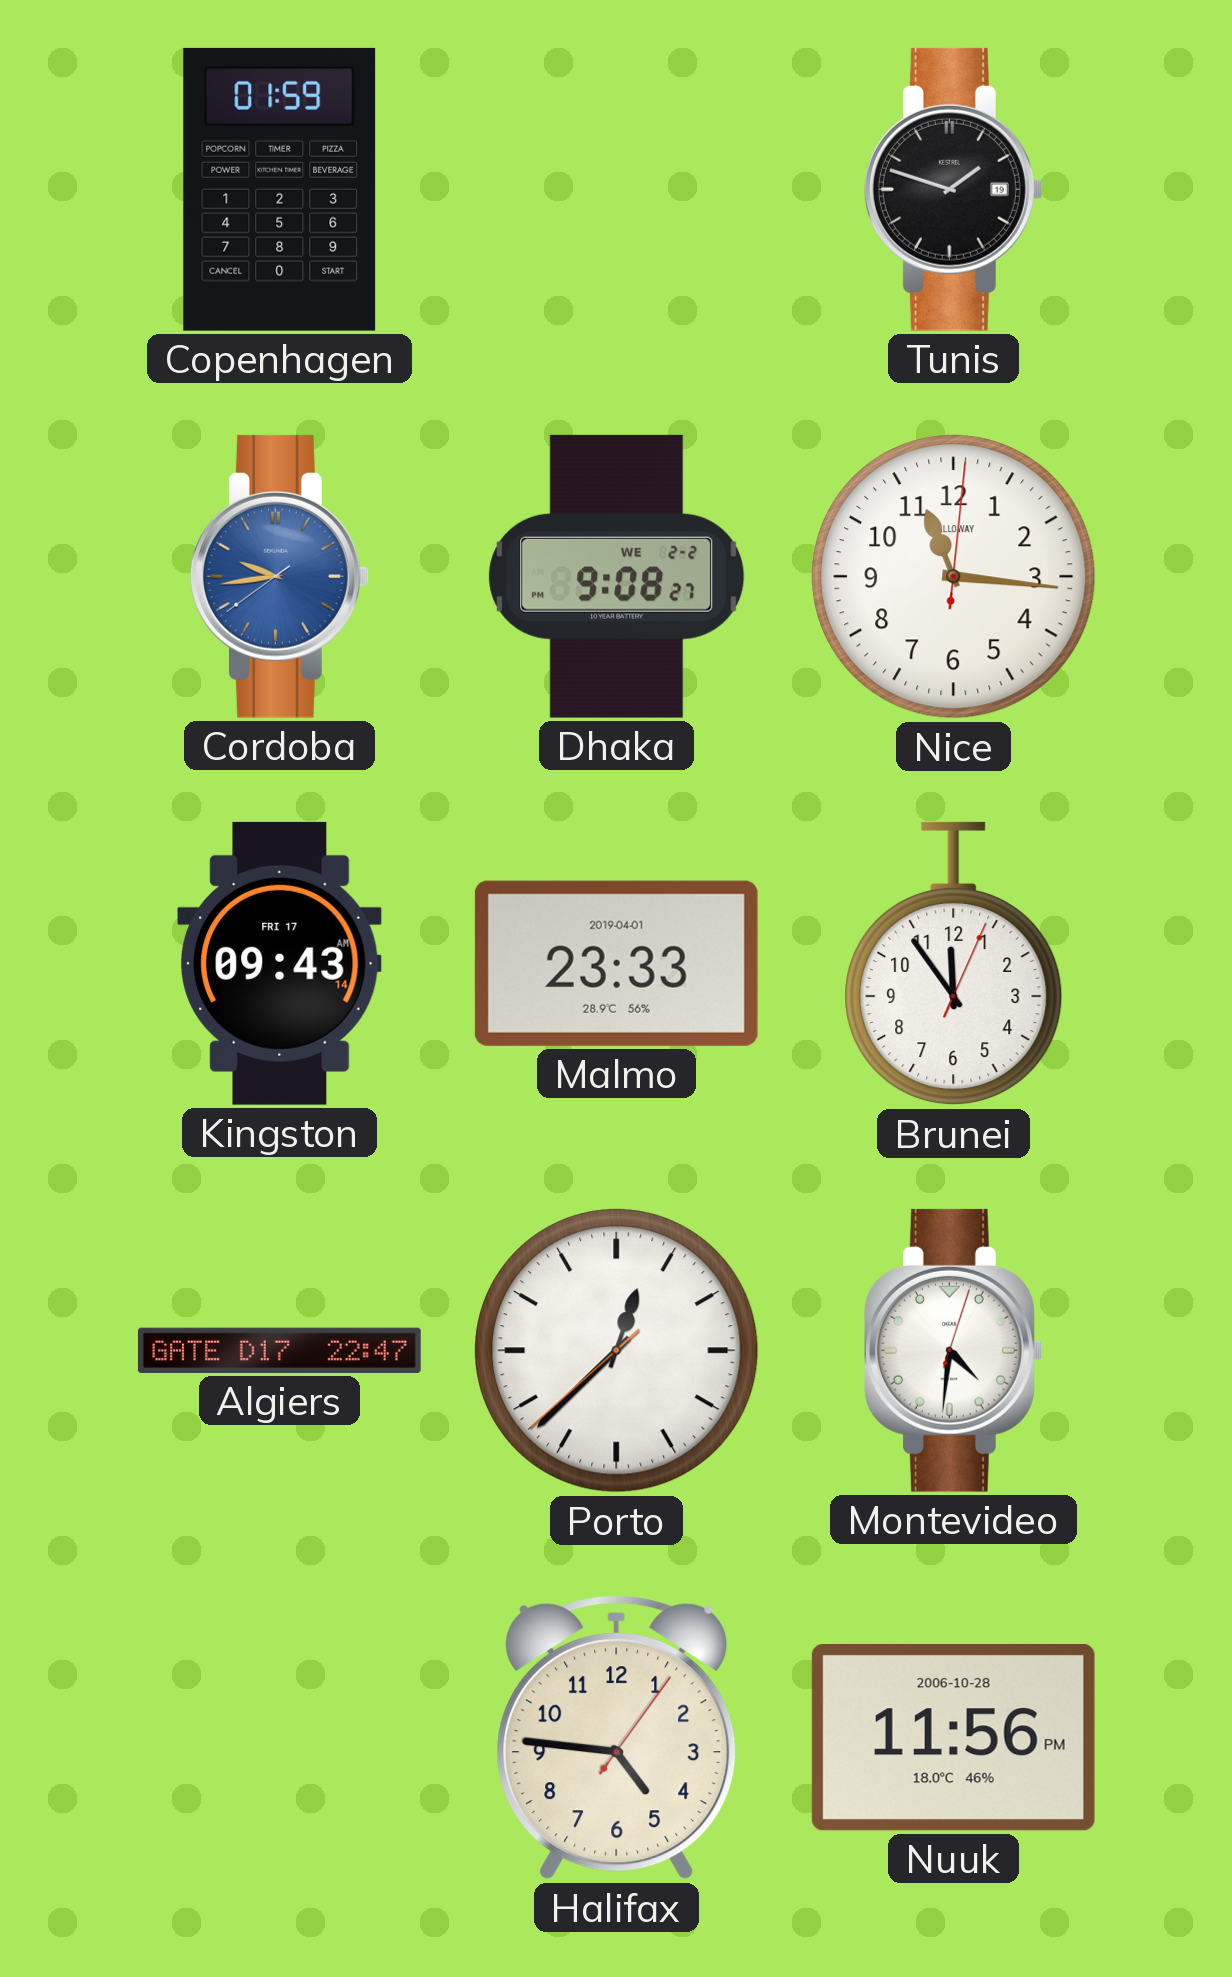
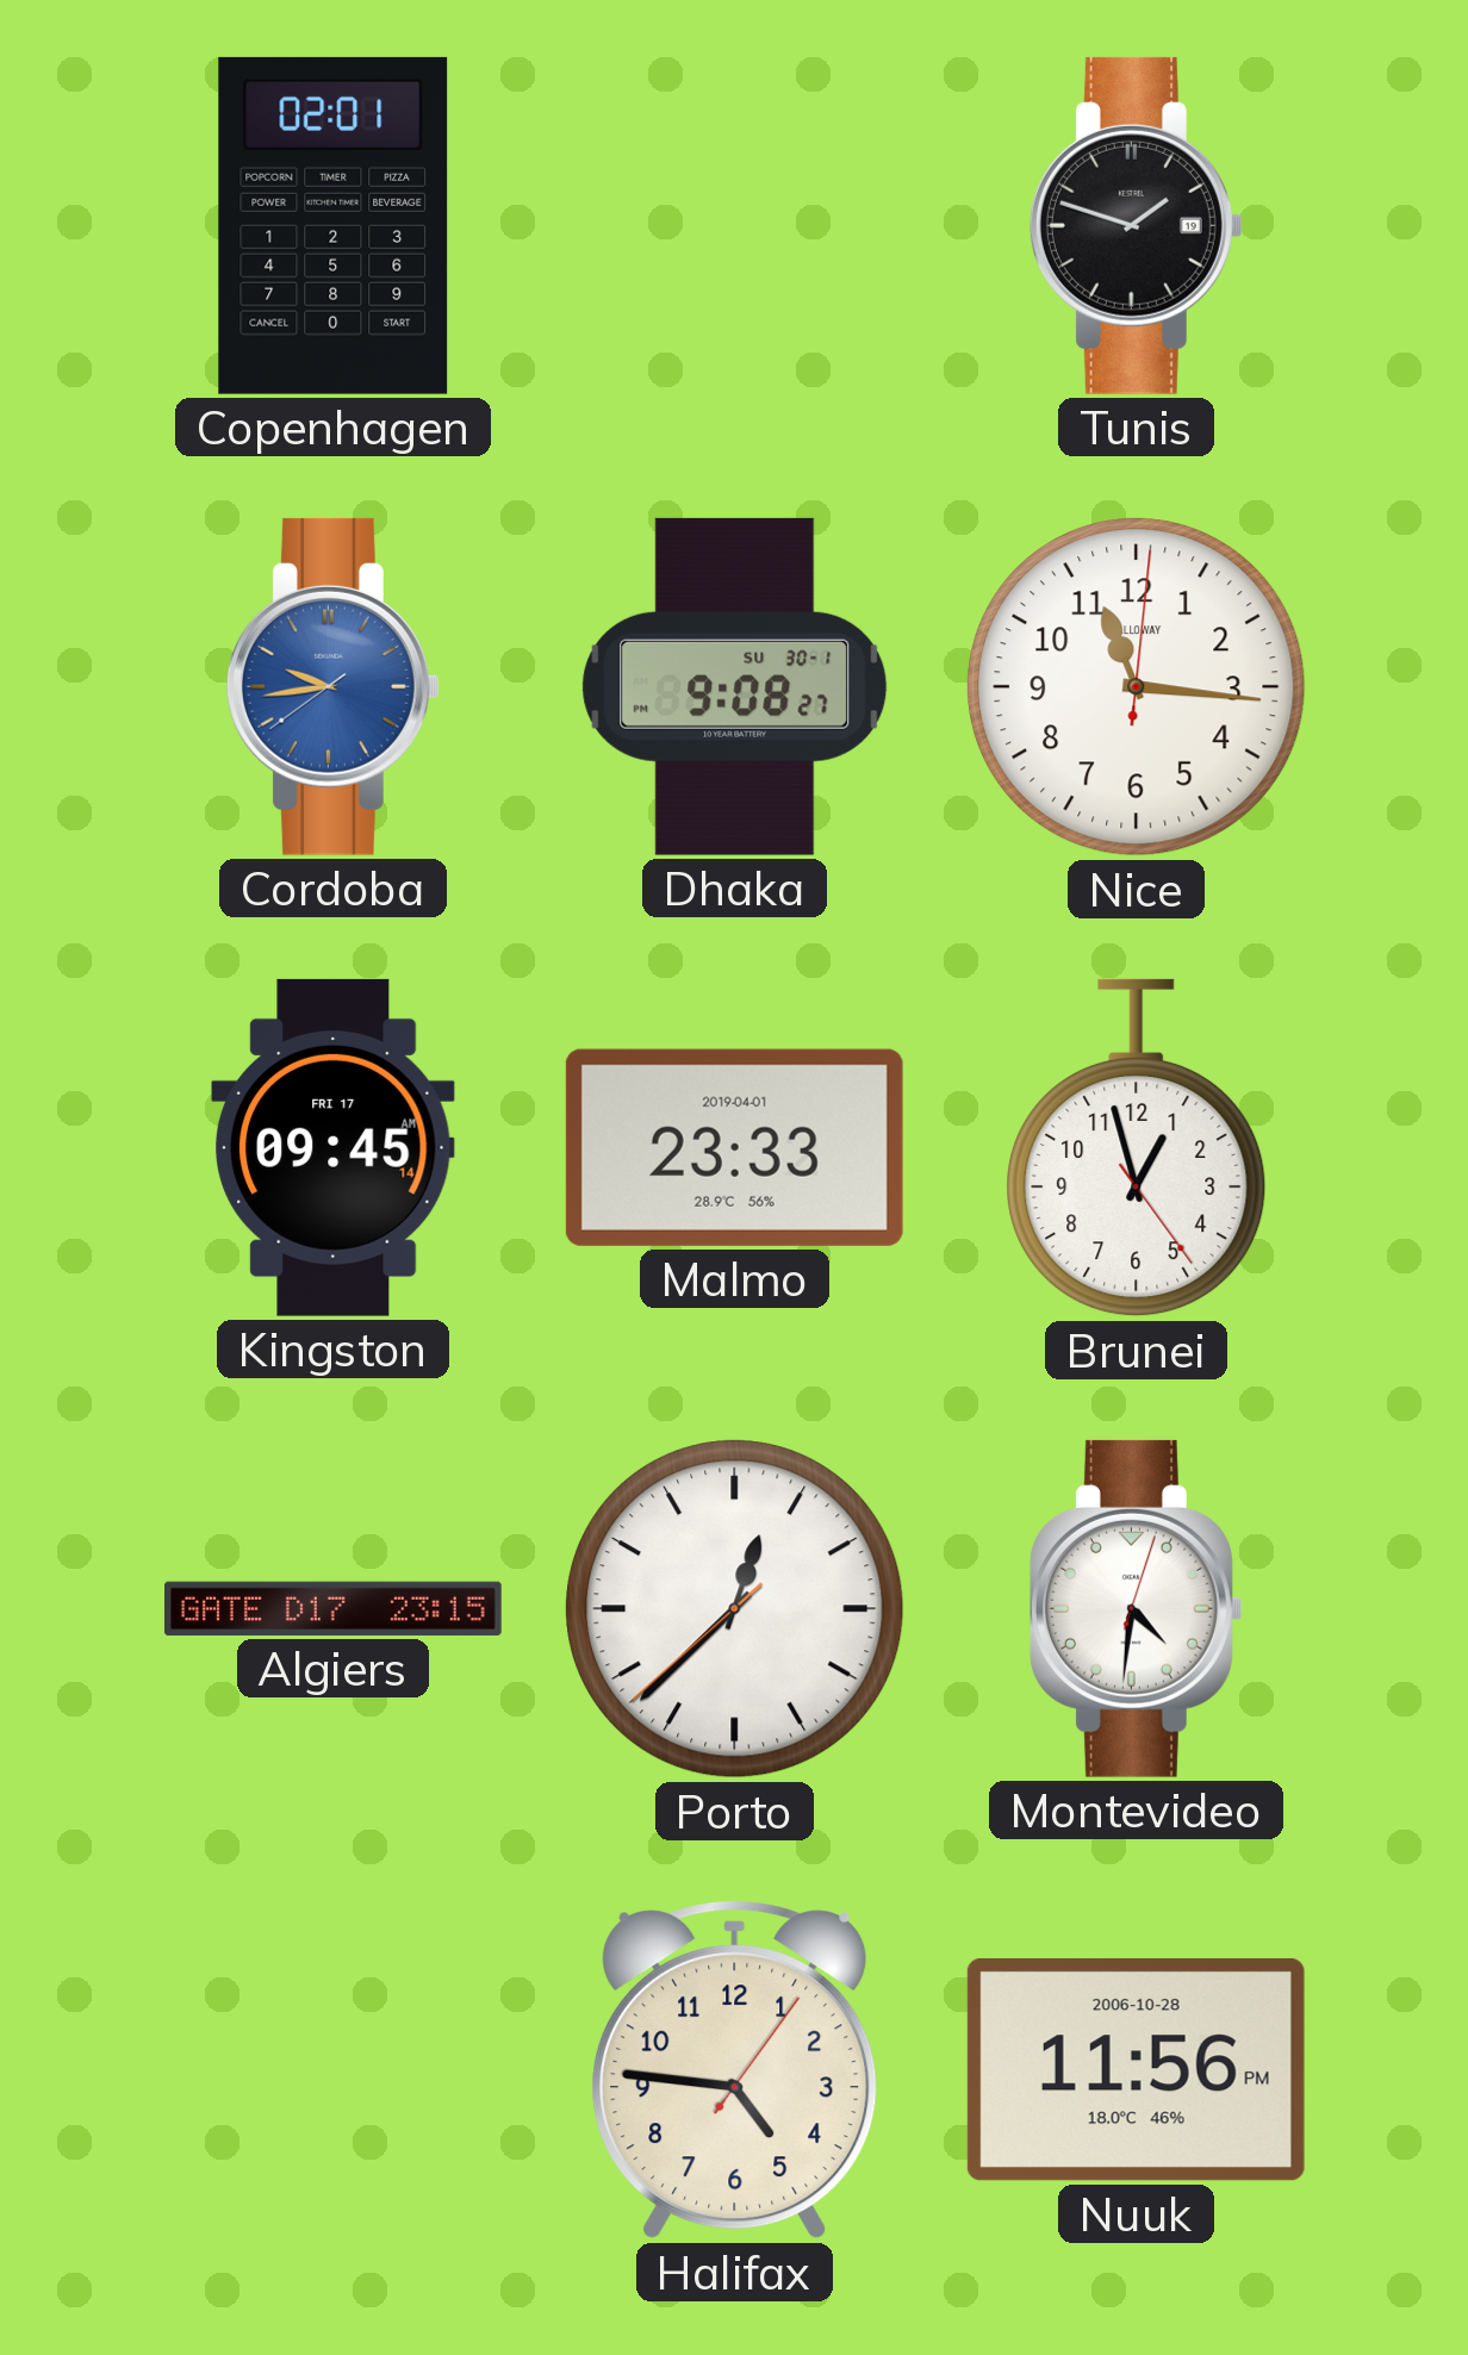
Copenhagen: 01:59 -> 02:01
Dhaka date: WE 2-2 -> SU 30-1
Kingston: 09:43 -> 09:45
Brunei: 11:54 -> 12:57
Algiers: 22:47 -> 23:15
